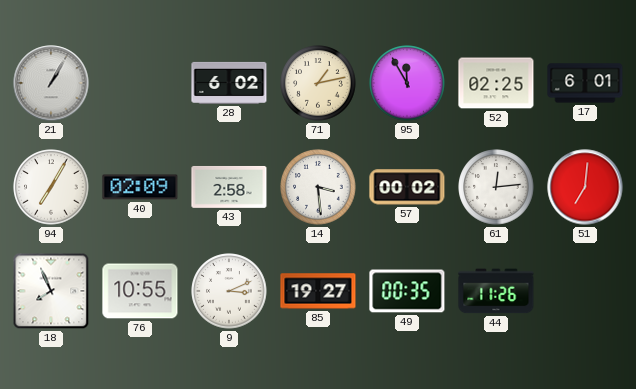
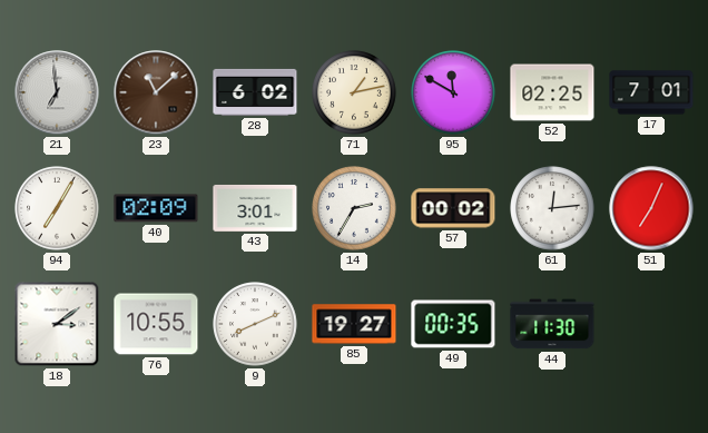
21: 1:05 -> 6:59
23: none -> 11:08
95: 11:55 -> 11:50
17: 6:01 -> 7:01
43: 2:58 -> 3:01
14: 3:29 -> 2:35
51: 7:01 -> 7:04
18: 7:56 -> 3:09
9: 3:11 -> 8:11
44: 11:26 -> 11:30
